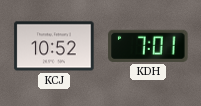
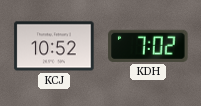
KDH: 7:01 -> 7:02
